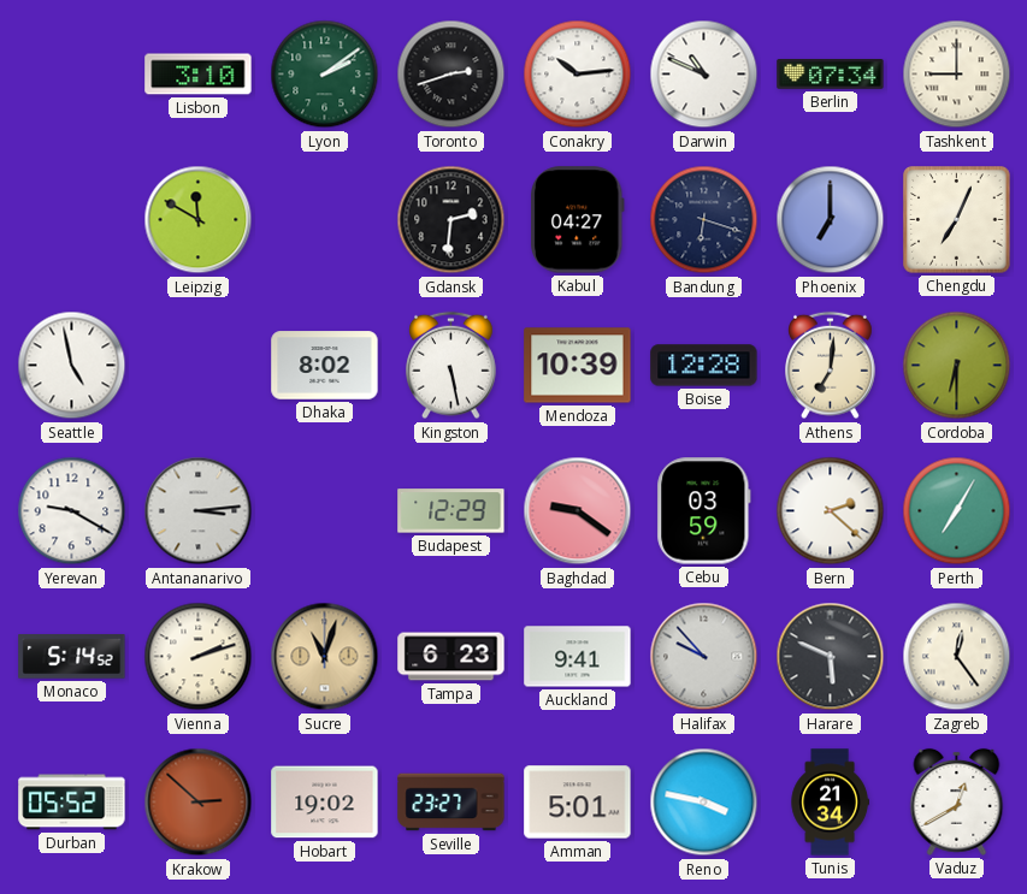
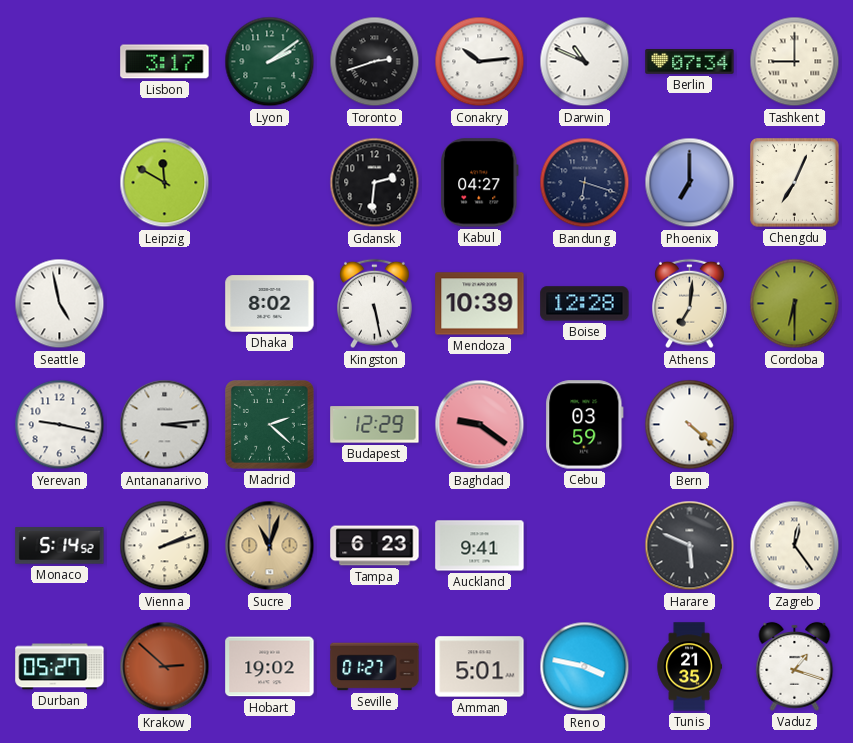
Lisbon: 3:10 -> 3:17
Yerevan: 9:20 -> 9:17
Madrid: none -> 2:22
Bern: 2:22 -> 4:22
Perth: 7:05 -> none
Halifax: 9:53 -> none
Durban: 05:52 -> 05:27
Seville: 23:27 -> 01:27
Tunis: 21:34 -> 21:35
Vaduz: 12:40 -> 1:18
